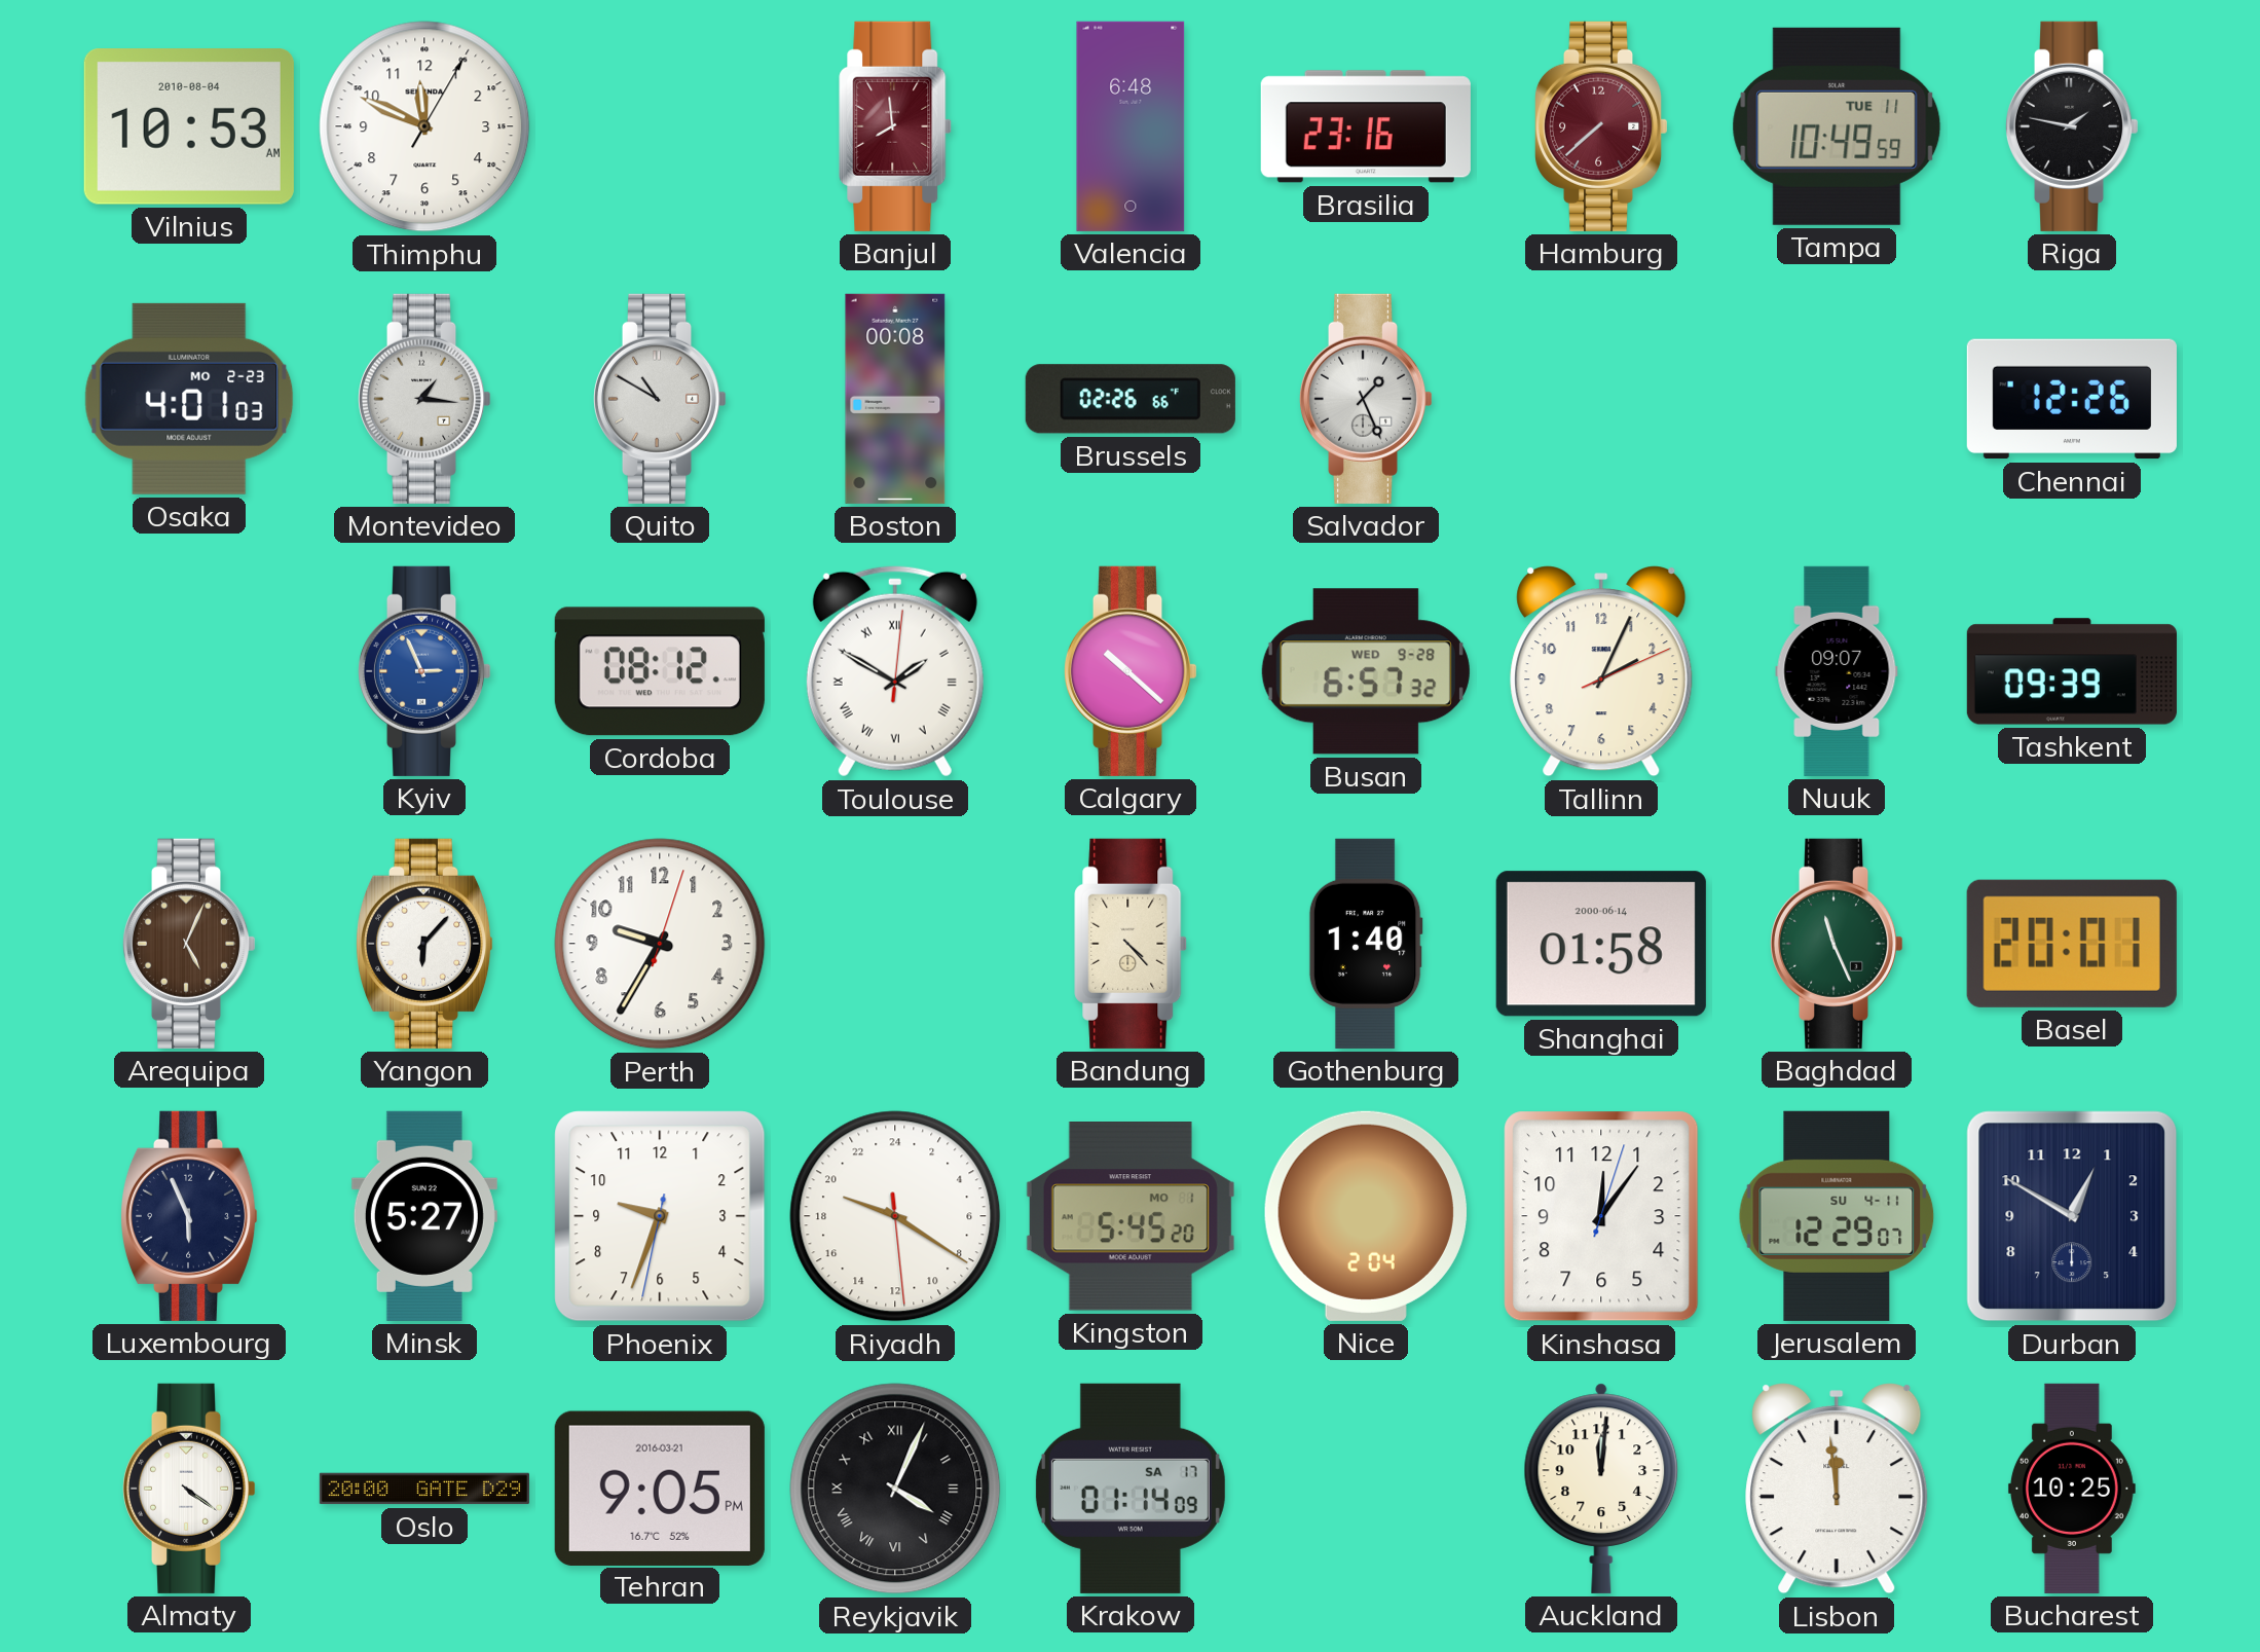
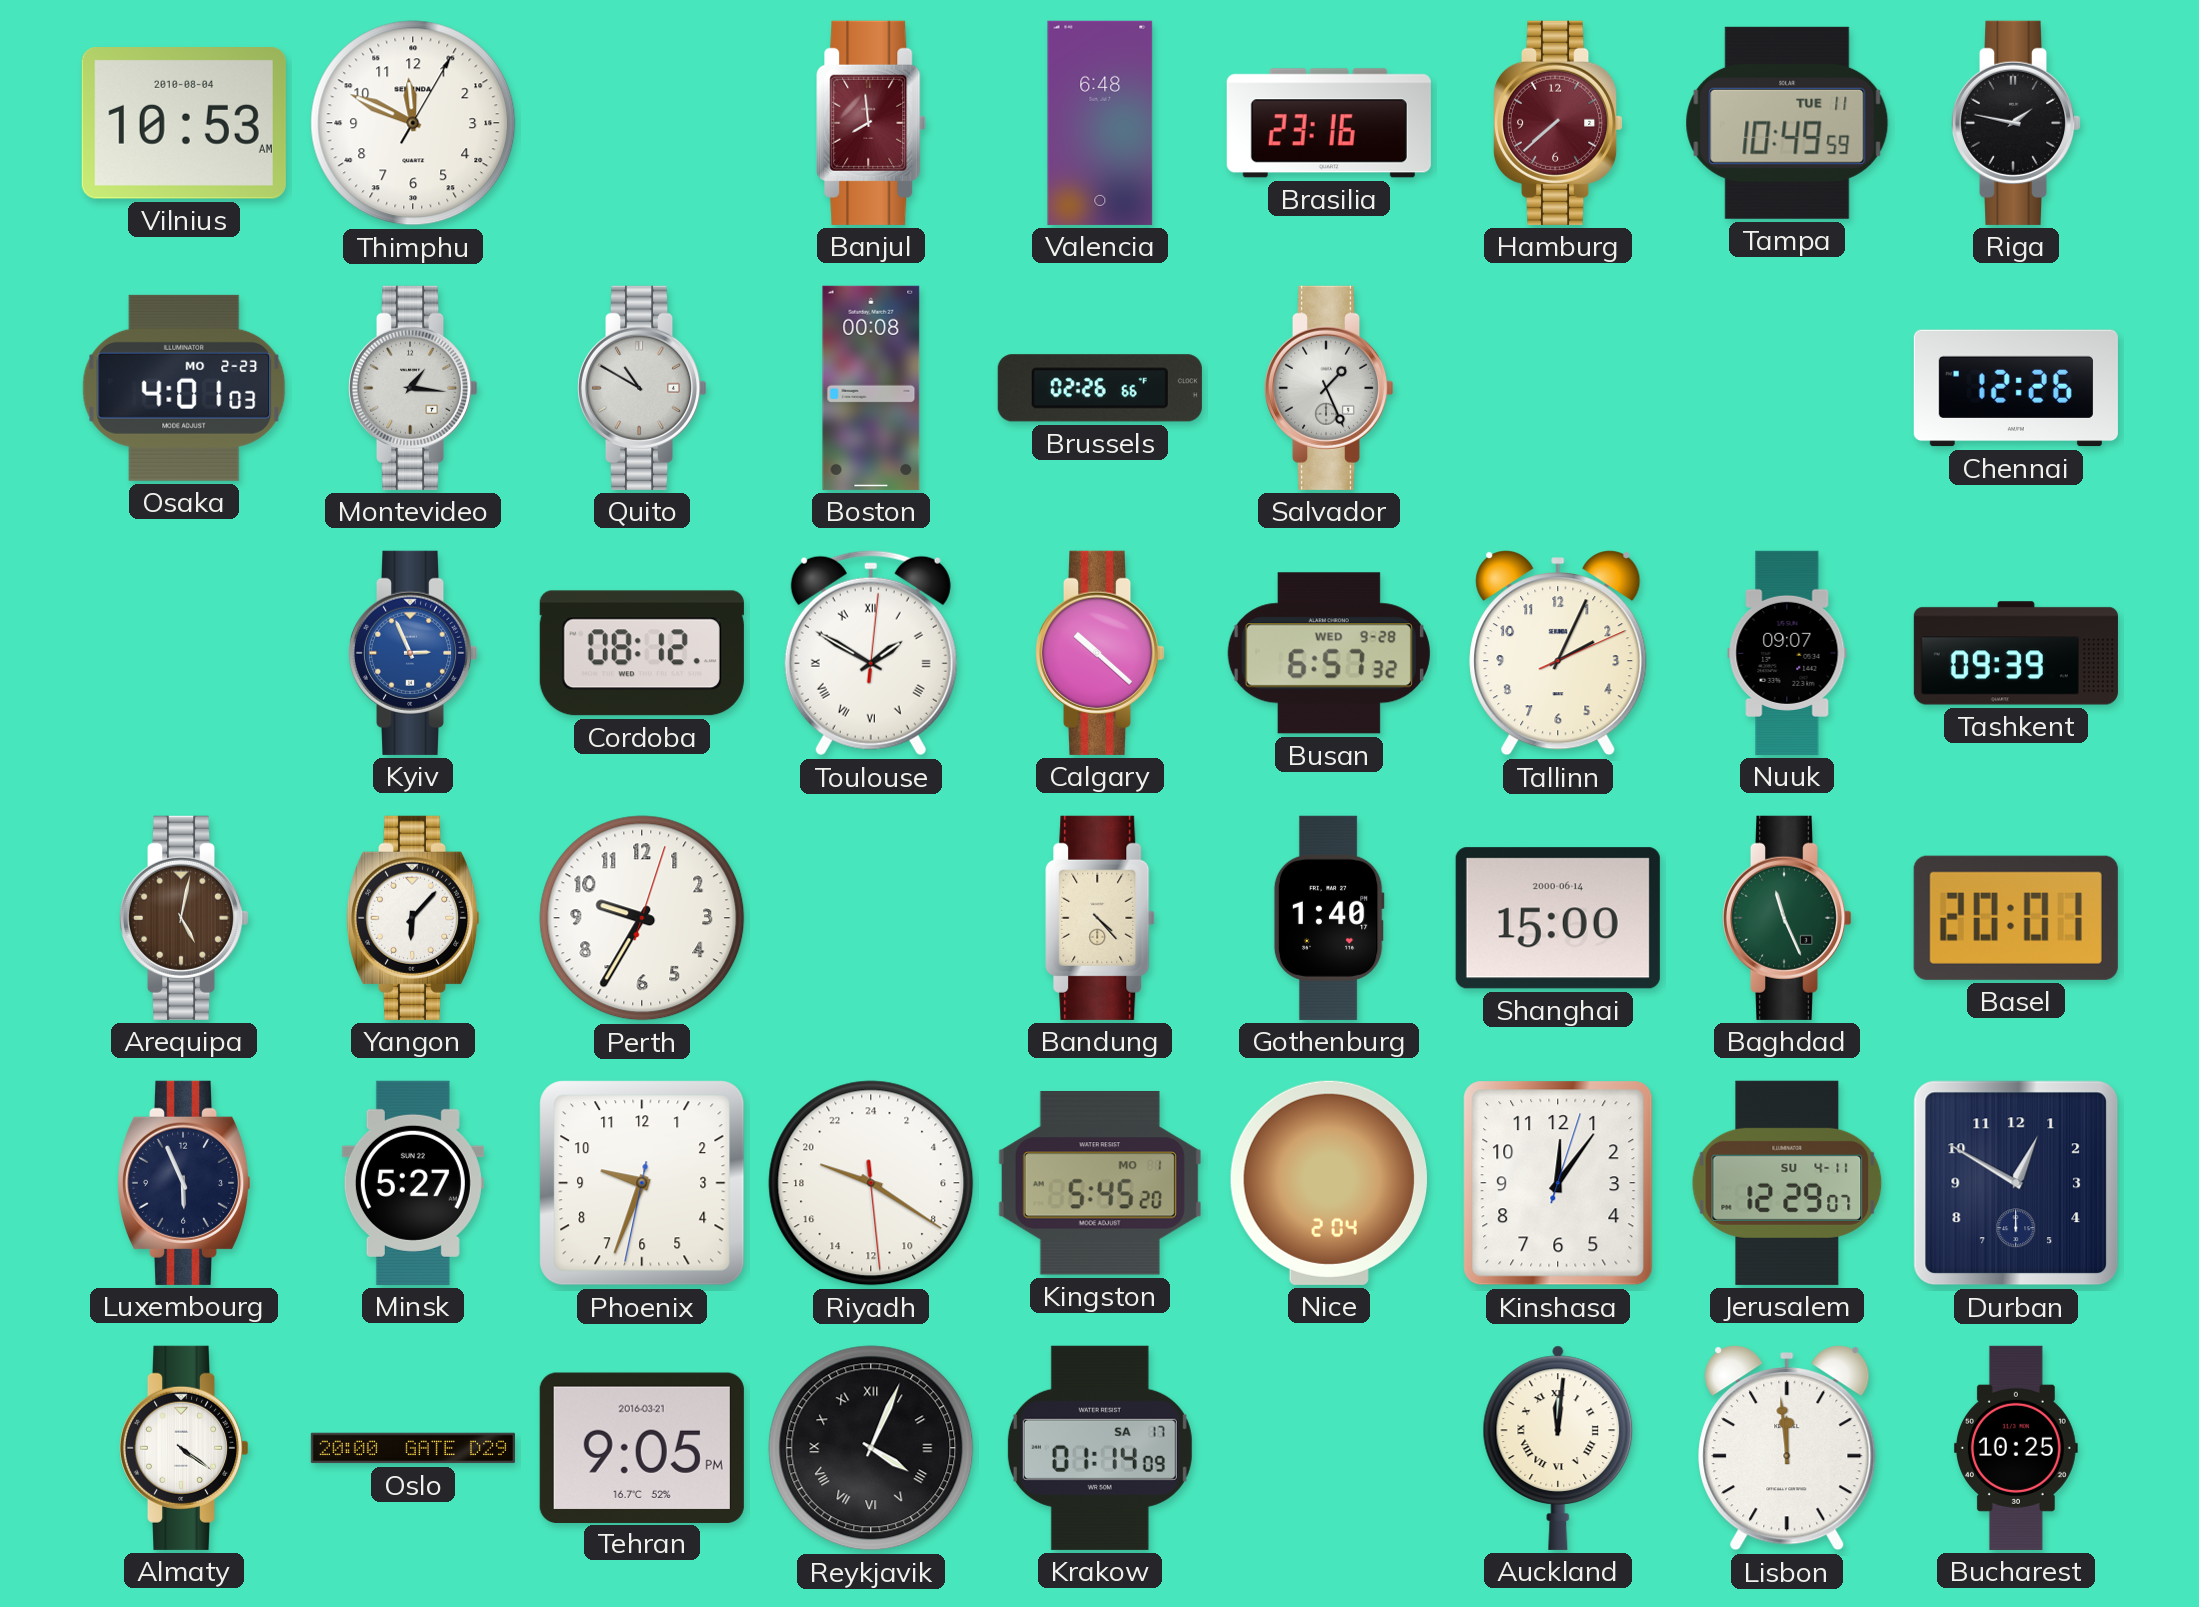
Arequipa: 5:04 -> 5:02
Shanghai: 01:58 -> 15:00
Auckland numerals: Arabic -> Roman
